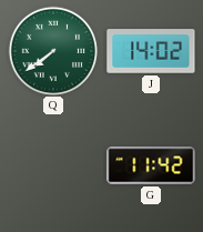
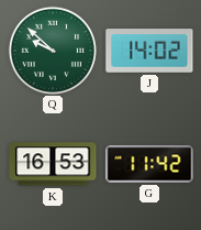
Q: 7:39 -> 9:52
K: none -> 16:53
